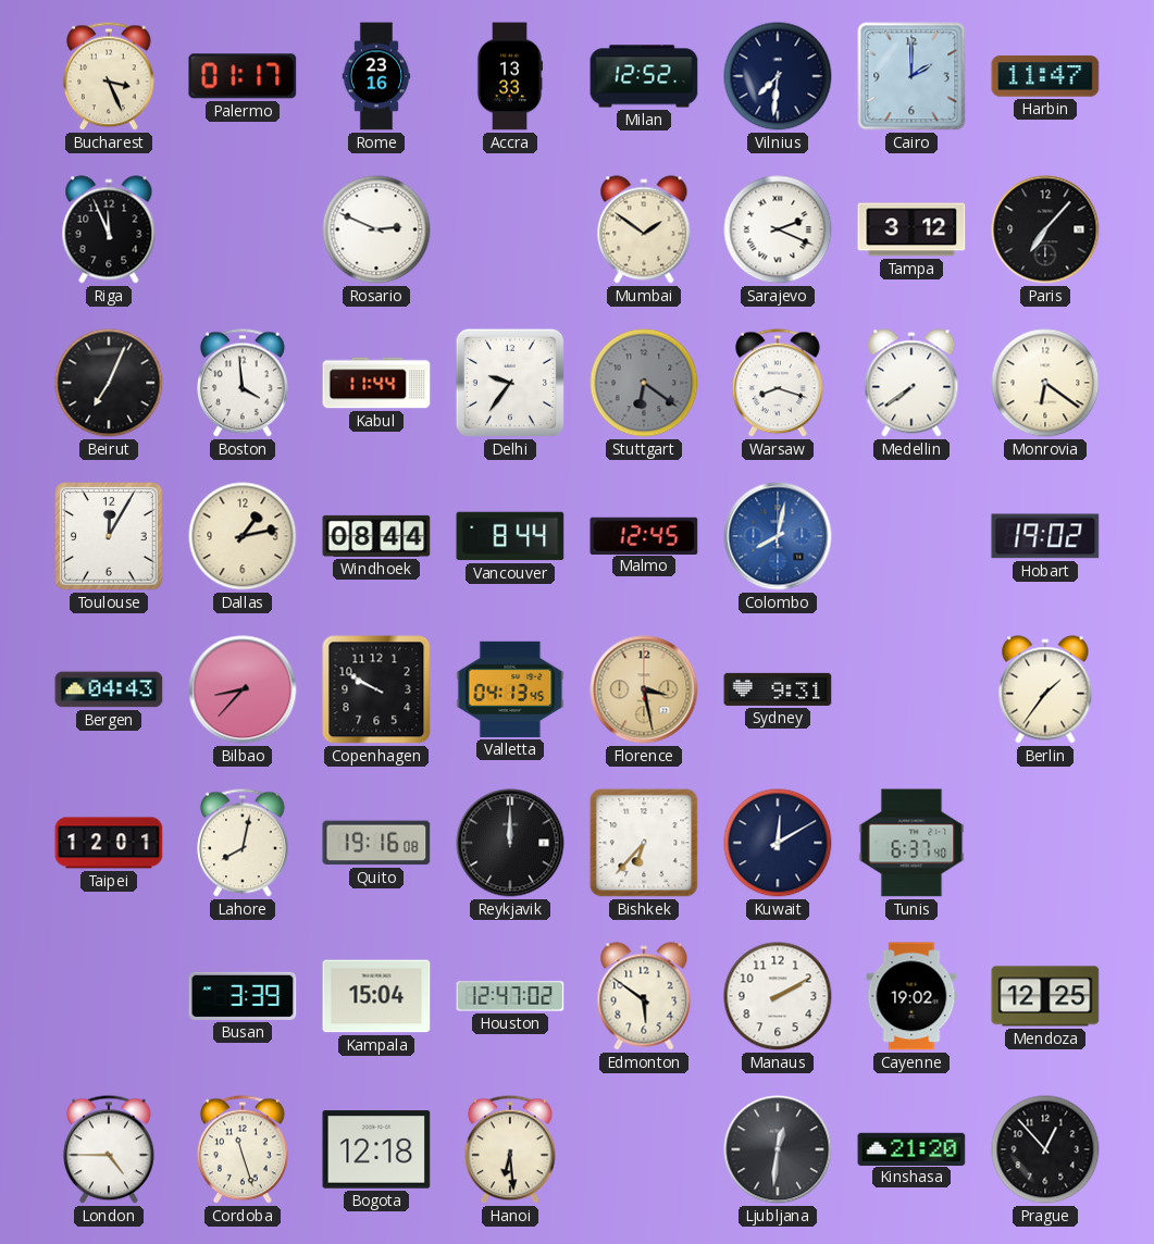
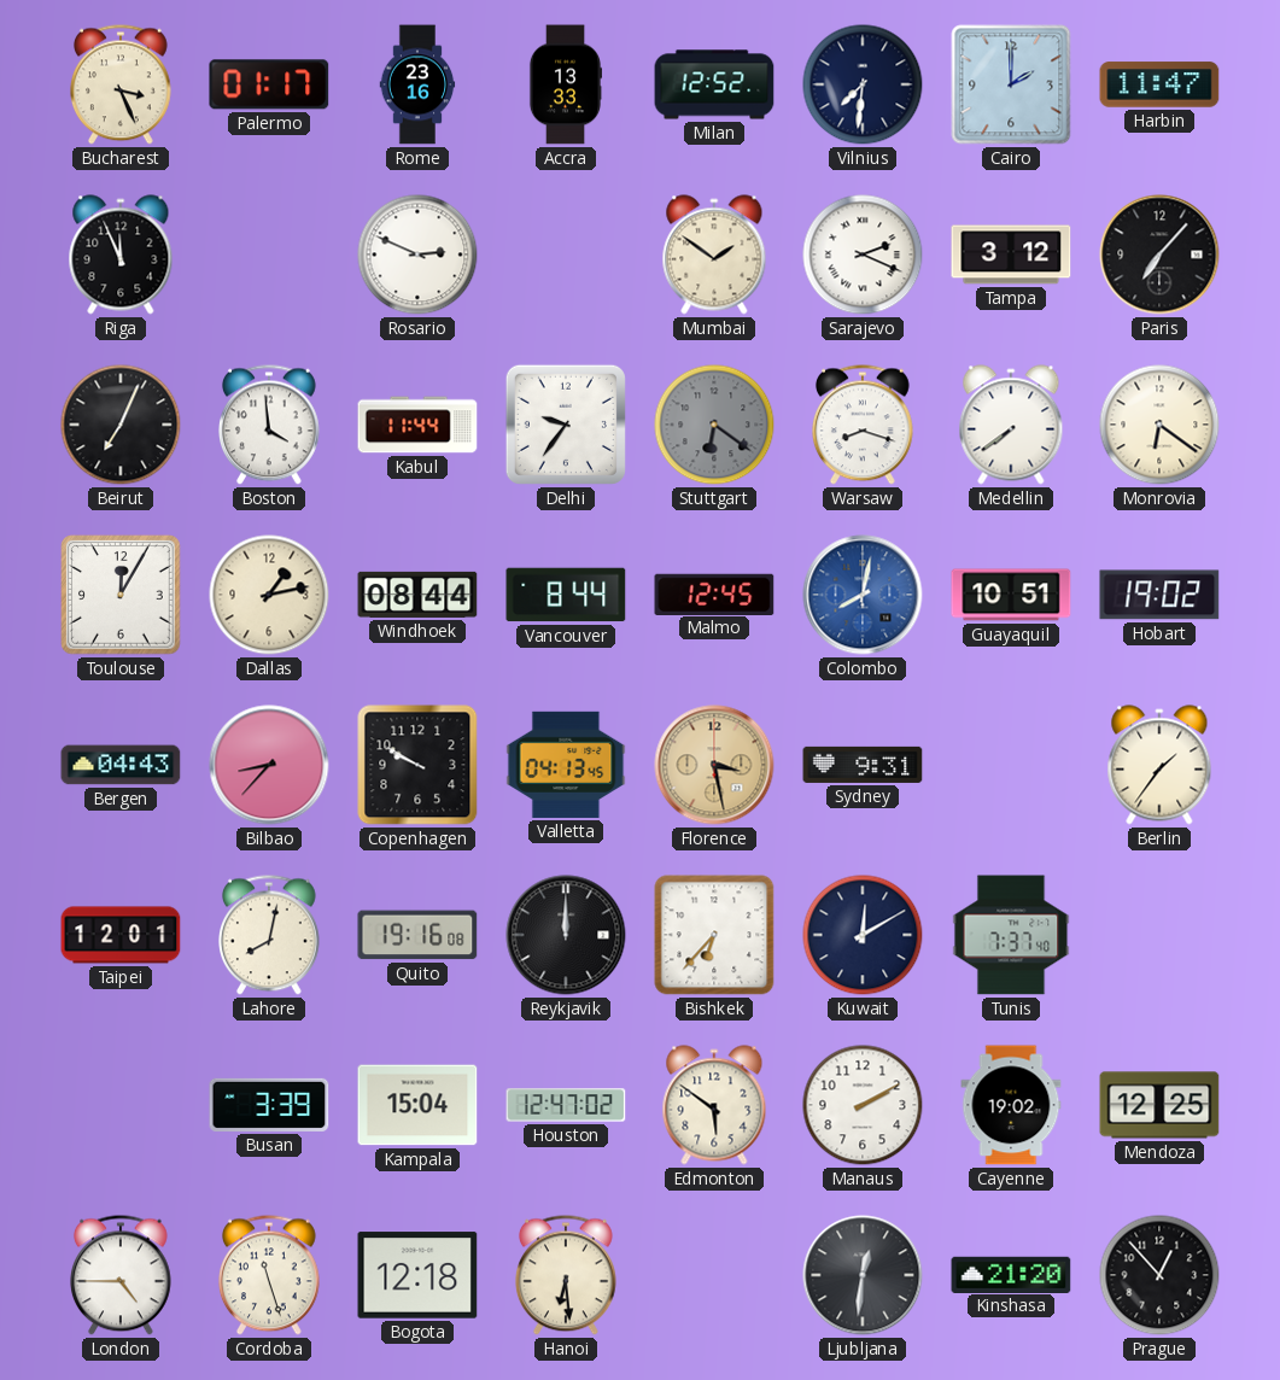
Guayaquil: none -> 10:51
Tunis: 6:37 -> 7:37
